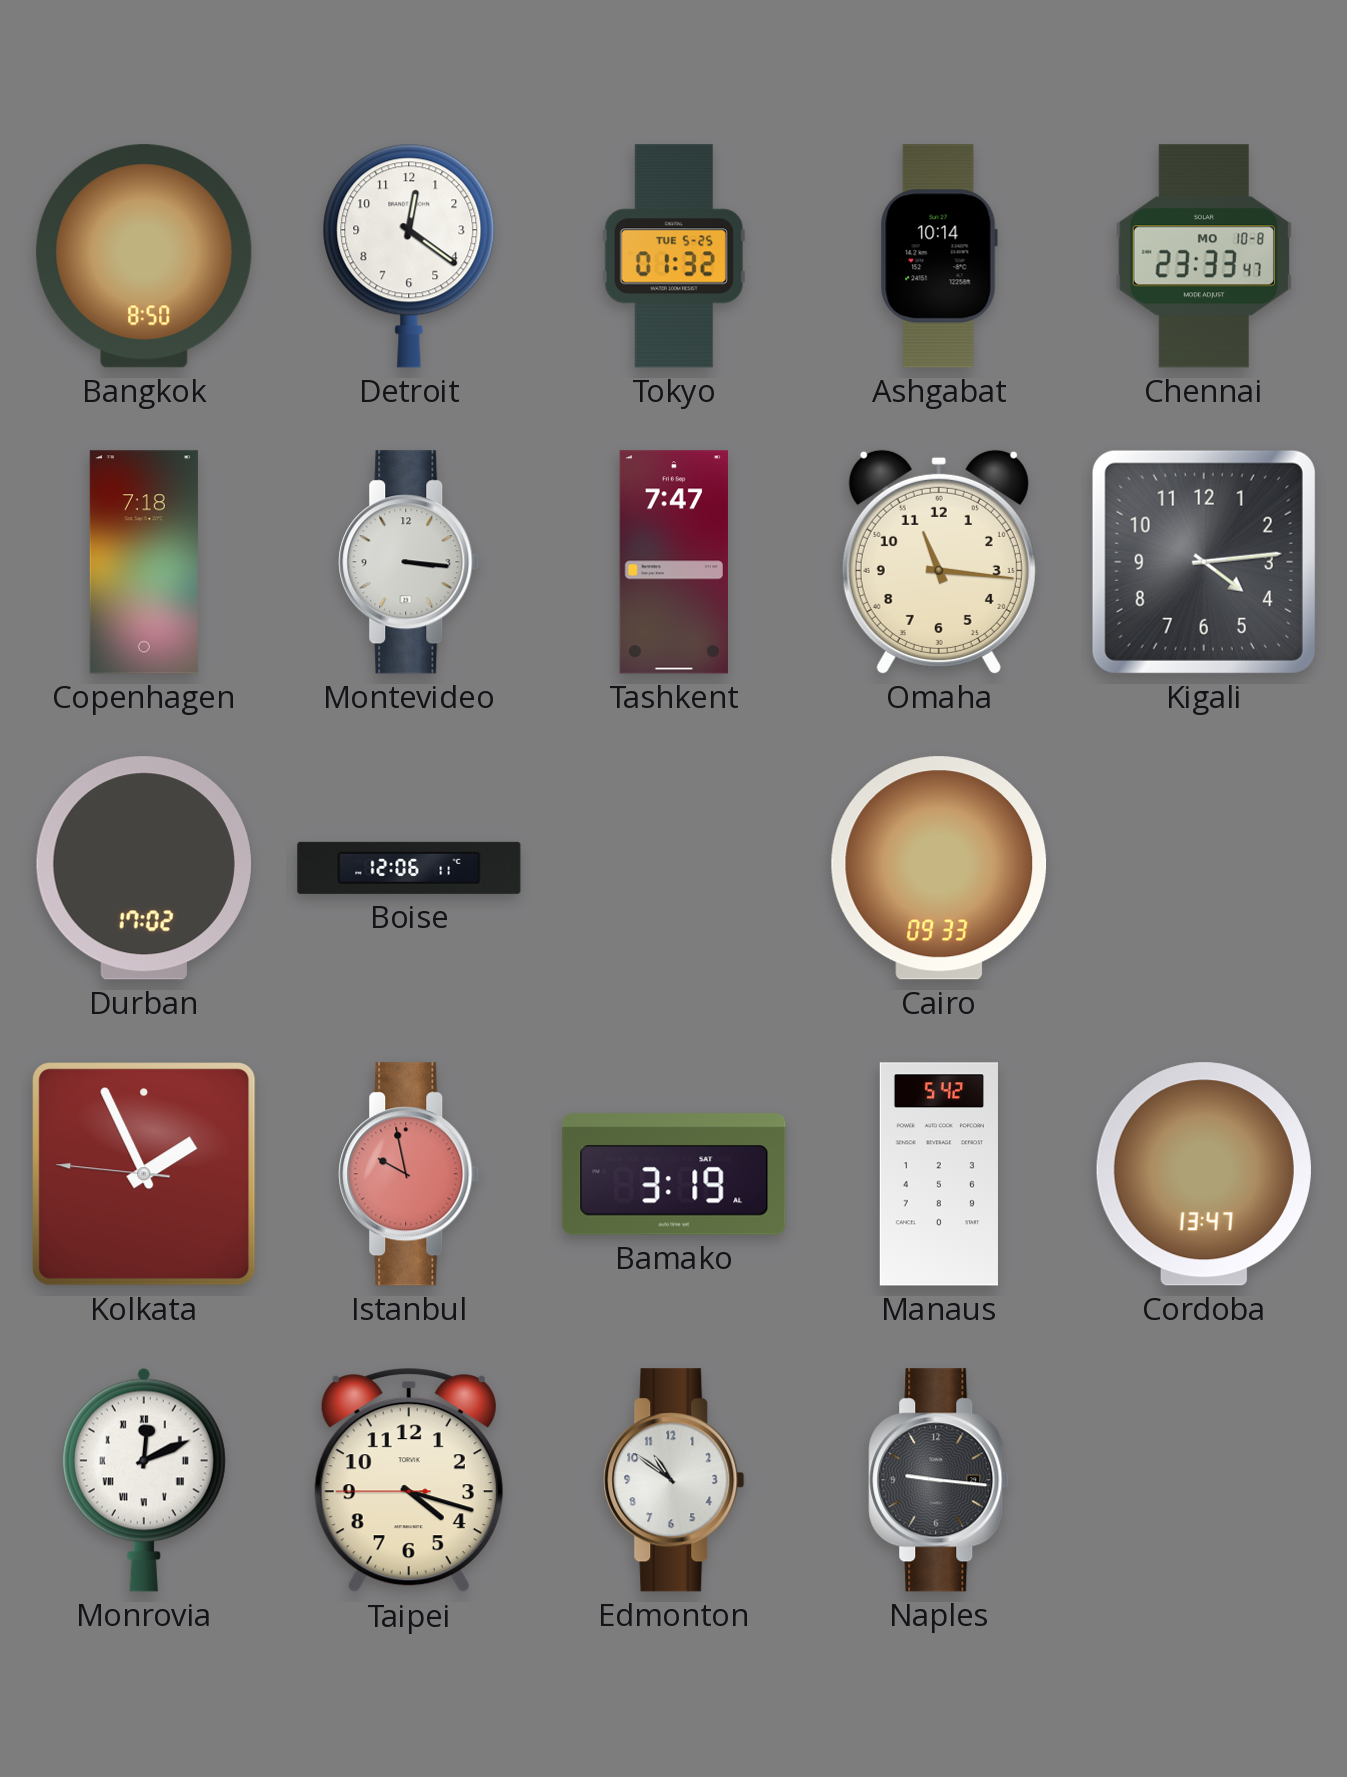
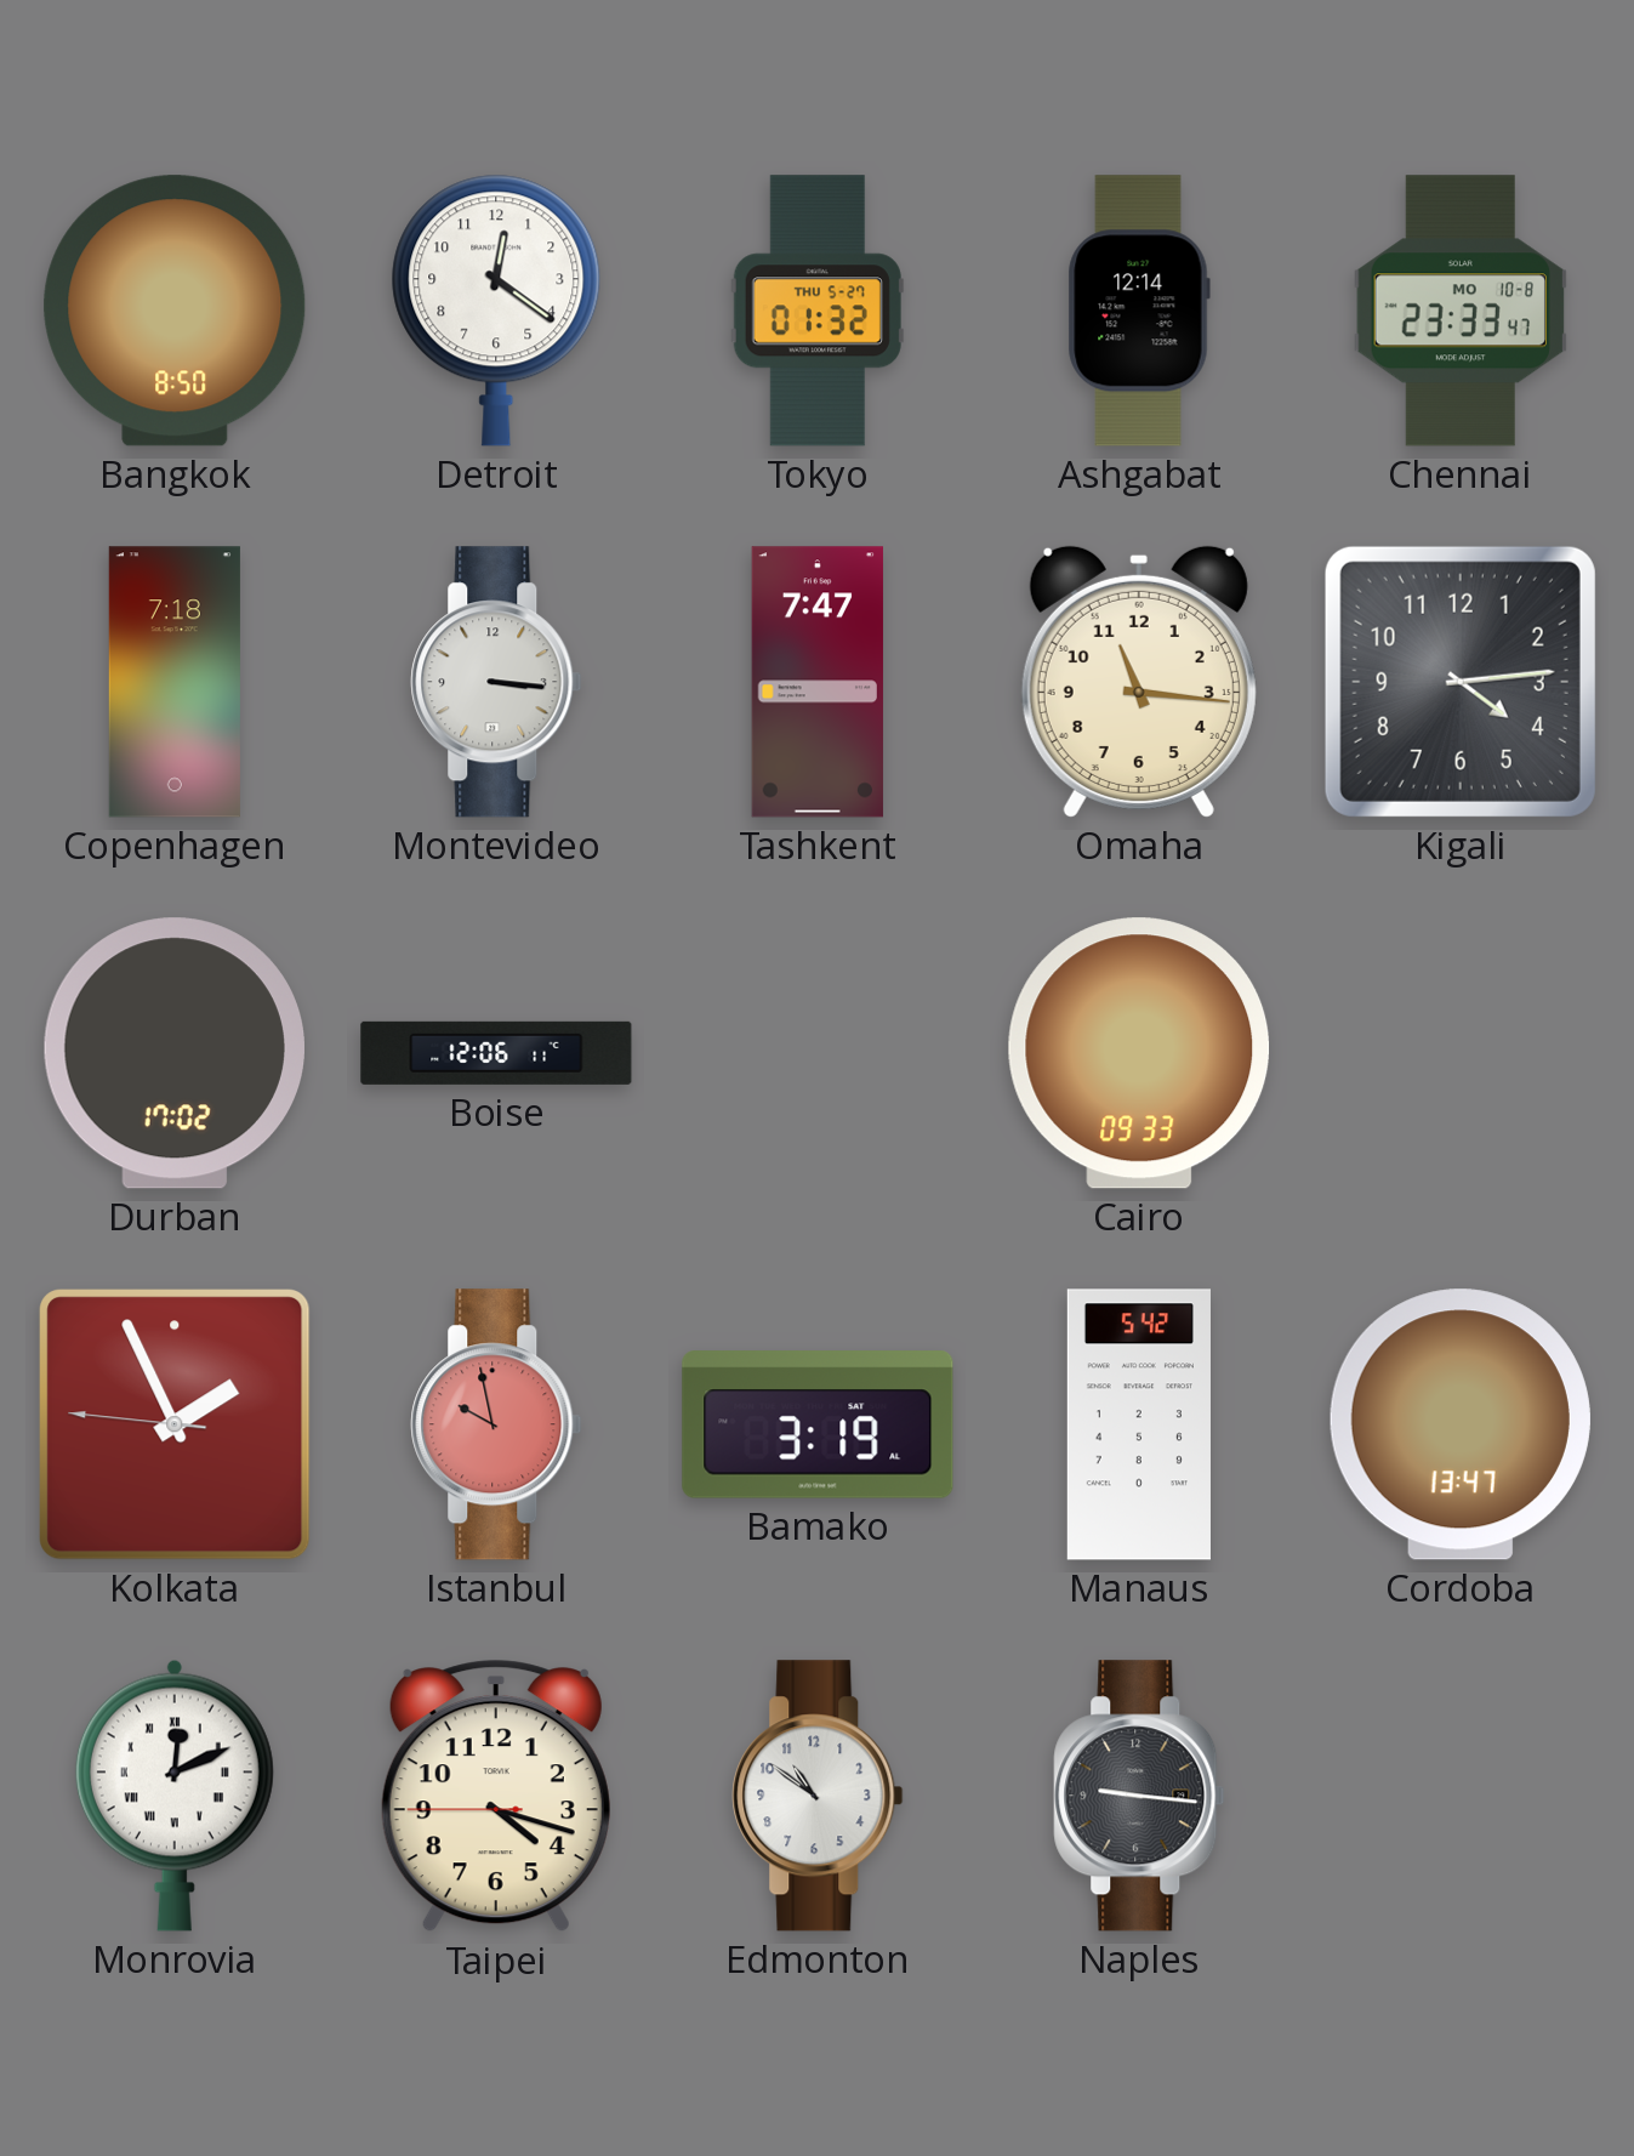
Tokyo date: TUE 5-25 -> THU 5-27
Ashgabat: 10:14 -> 12:14
